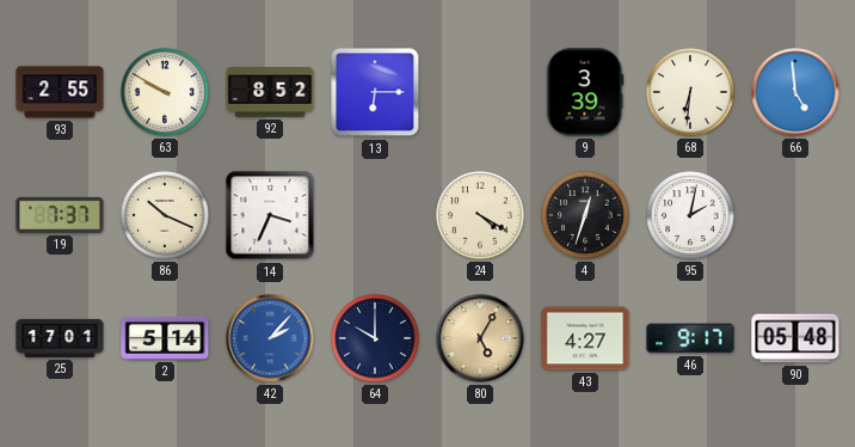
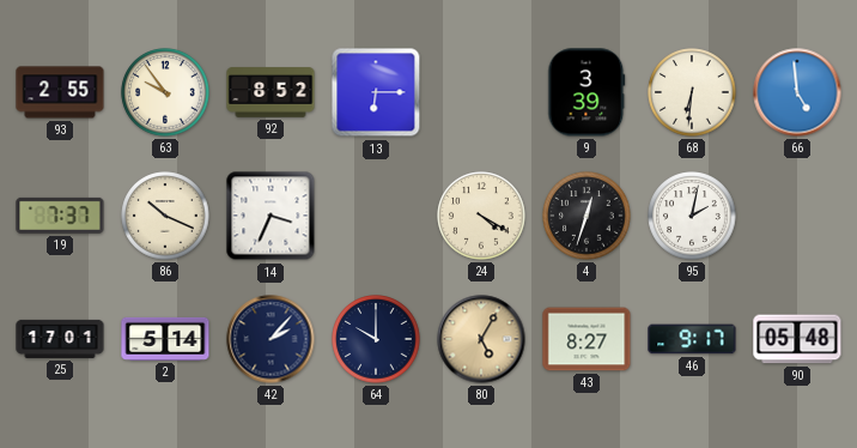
63: 9:50 -> 9:54
42 dial: blue -> navy
43: 4:27 -> 8:27
